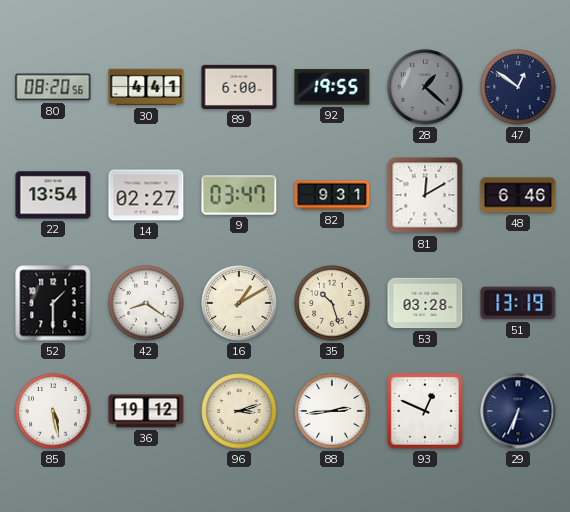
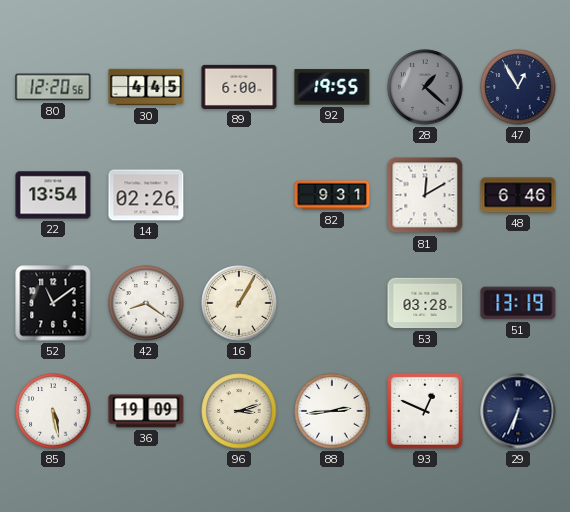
80: 08:20 -> 12:20
30: 4:41 -> 4:45
47: 12:51 -> 12:55
14: 02:27 -> 02:26
9: 03:47 -> none
52: 1:30 -> 11:09
16: 1:10 -> 1:05
35: 10:27 -> none
36: 19:12 -> 19:09
